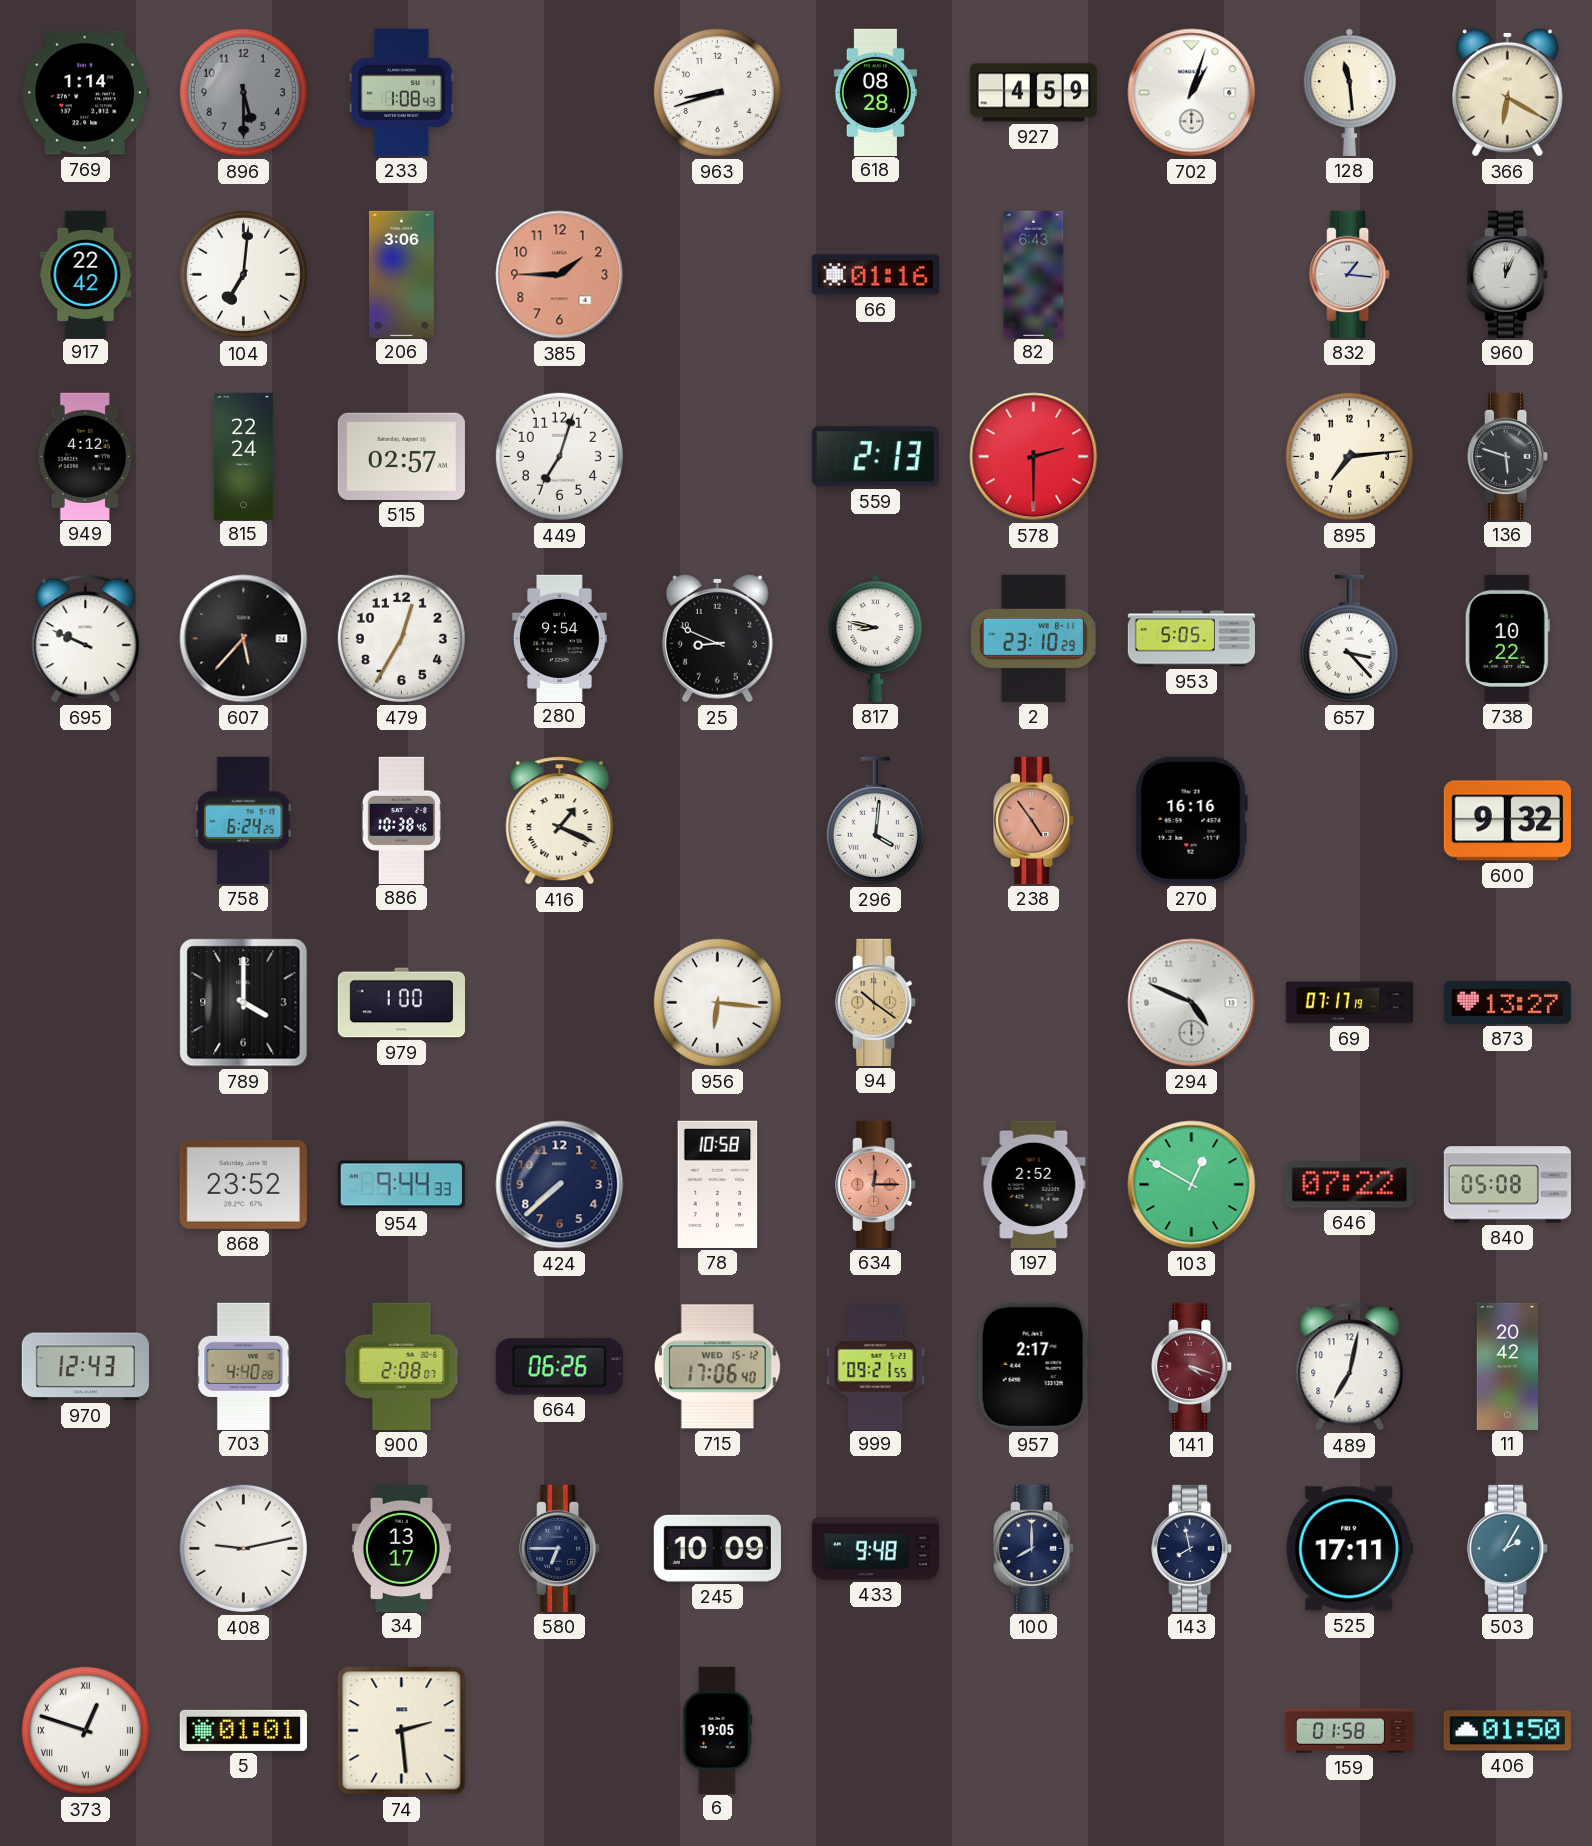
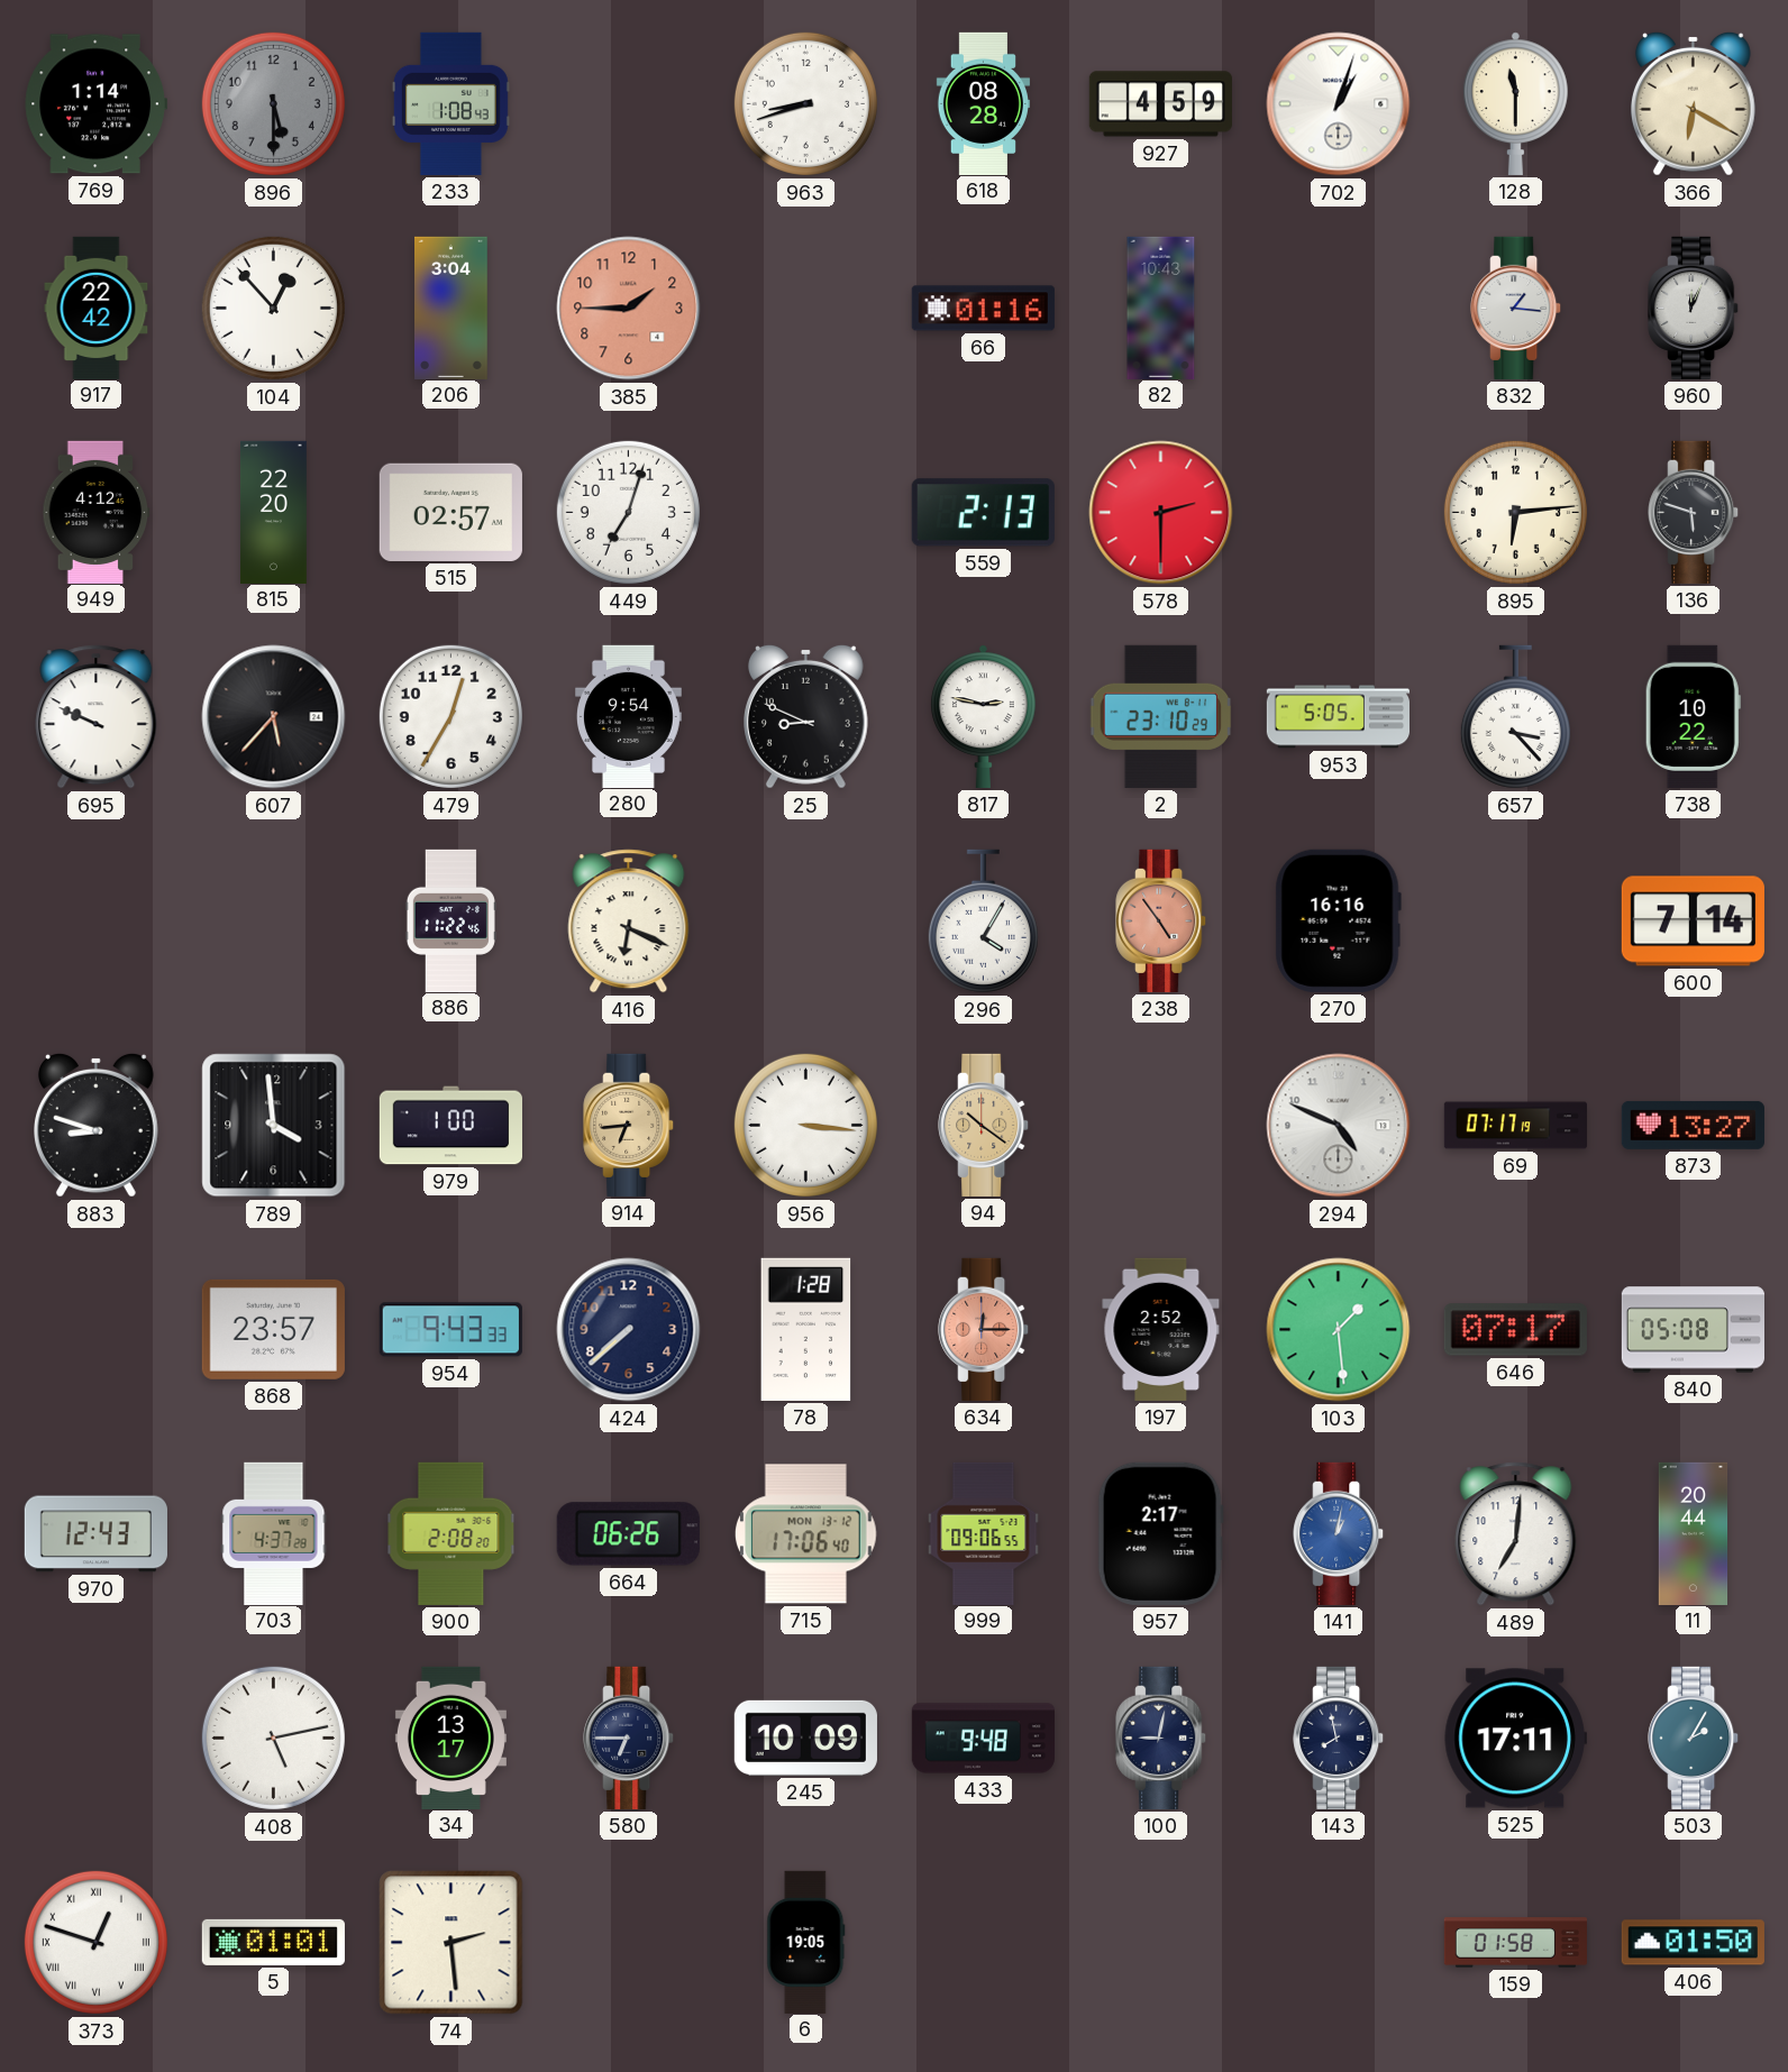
128: 11:29 -> 11:30
104: 7:01 -> 12:53
206: 3:06 -> 3:04
82: 6:43 -> 10:43
815: 22:24 -> 22:20
895: 7:14 -> 6:14
817: 8:47 -> 2:47
758: 6:24 -> none
886: 10:38 -> 11:22
416: 1:19 -> 6:19
296: 4:01 -> 4:05
600: 9:32 -> 7:14
883: none -> 8:48
789: 4:00 -> 3:59
914: none -> 6:44
956: 6:16 -> 3:16
868: 23:52 -> 23:57
954: 9:44 -> 9:43
78: 10:58 -> 1:28
103: 12:50 -> 1:29
646: 07:22 -> 07:17
703: 4:40 -> 4:37
900: 2:08:07 -> 2:08:20
715 date: WED 15-12 -> MON 13-12
999: 09:21 -> 09:06
141: 4:18 -> 1:02
141 dial: burgundy -> blue
489: 7:02 -> 7:01
11: 20:42 -> 20:44
408: 9:13 -> 5:13
100: 8:00 -> 9:02
